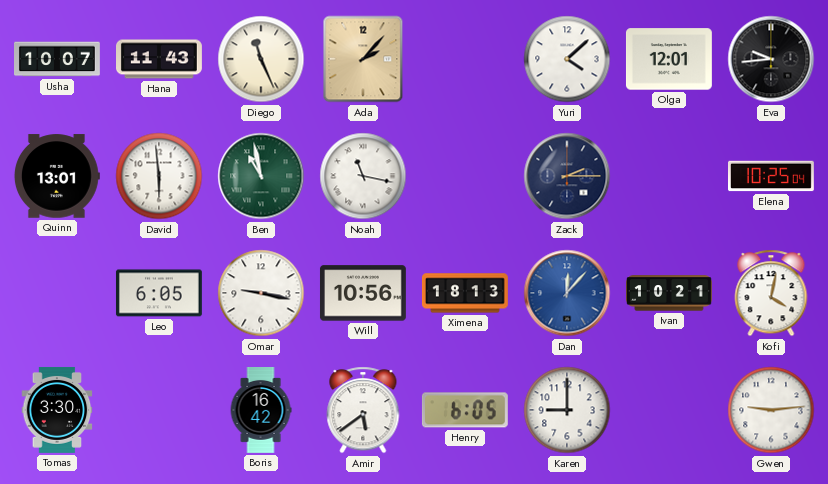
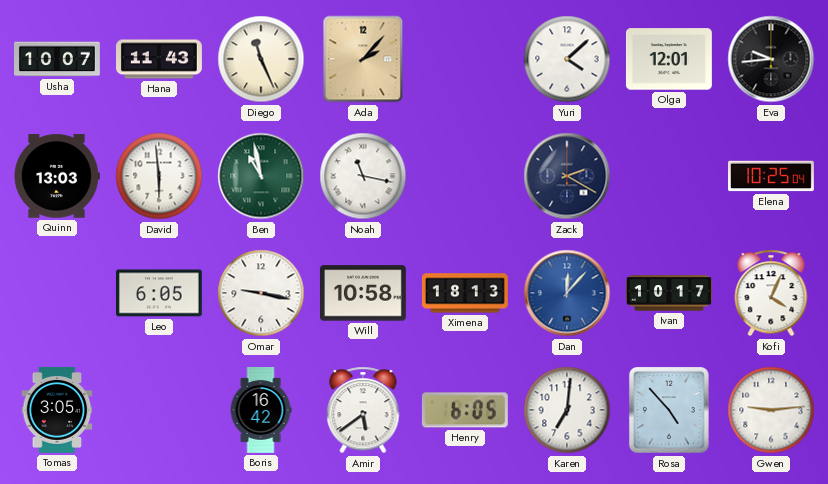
Quinn: 13:01 -> 13:03
Zack: 2:15 -> 2:20
Will: 10:56 -> 10:58
Ivan: 10:21 -> 10:17
Kofi: 4:02 -> 4:04
Tomas: 3:30 -> 3:05
Karen: 9:00 -> 7:01
Rosa: none -> 4:53
